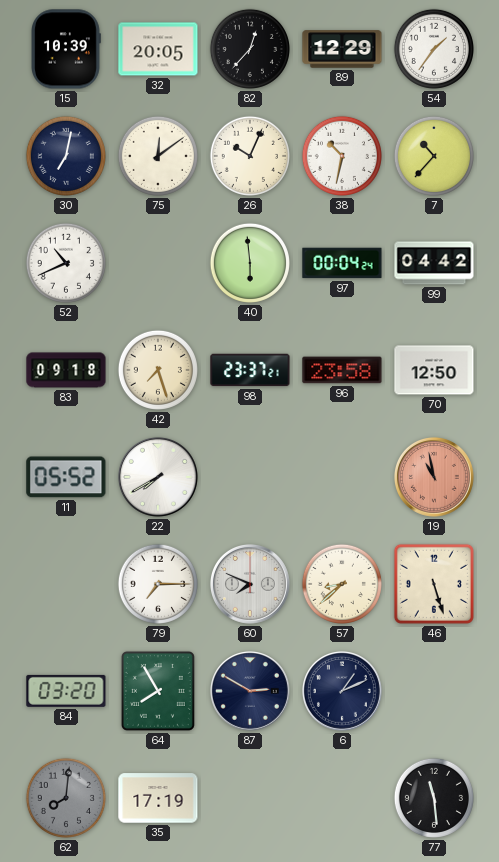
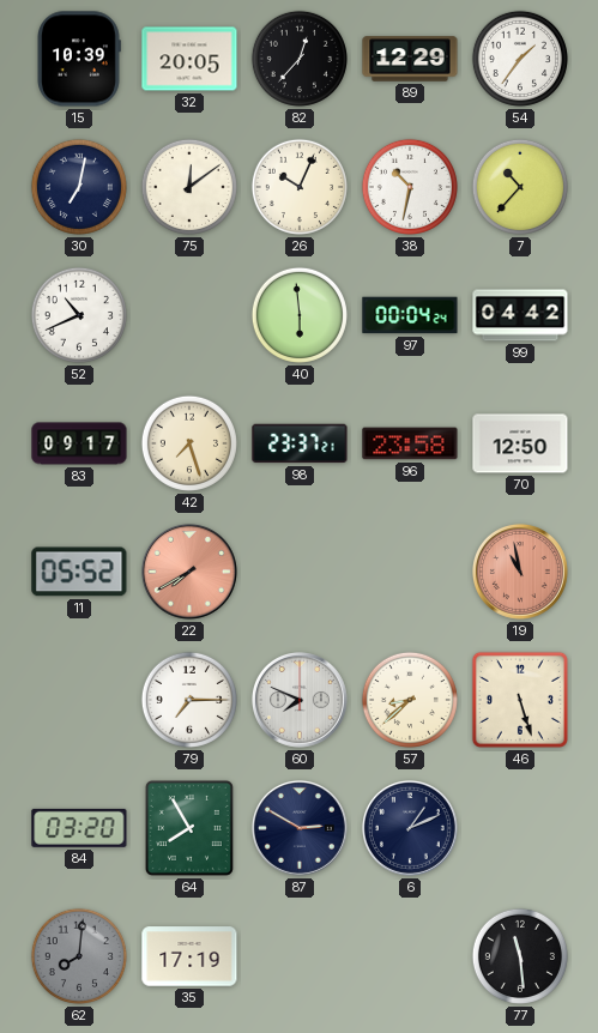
83: 09:18 -> 09:17
22 dial: white -> salmon
